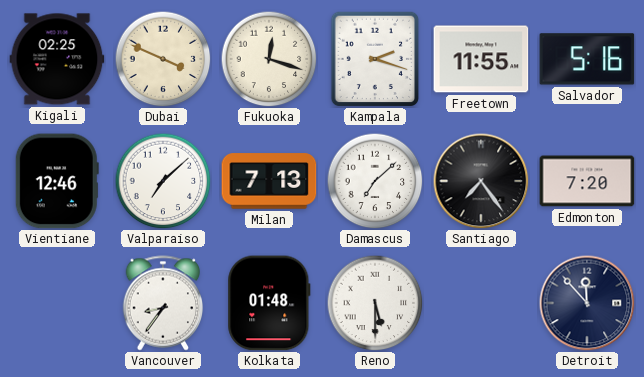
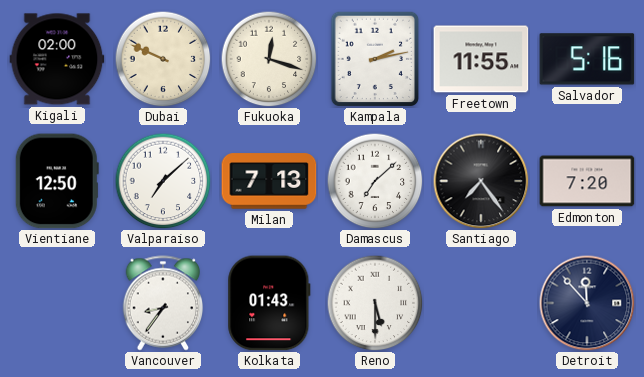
Kigali: 02:25 -> 02:00
Dubai: 3:49 -> 9:49
Kampala: 2:18 -> 2:13
Vientiane: 12:46 -> 12:50
Kolkata: 01:48 -> 01:43
